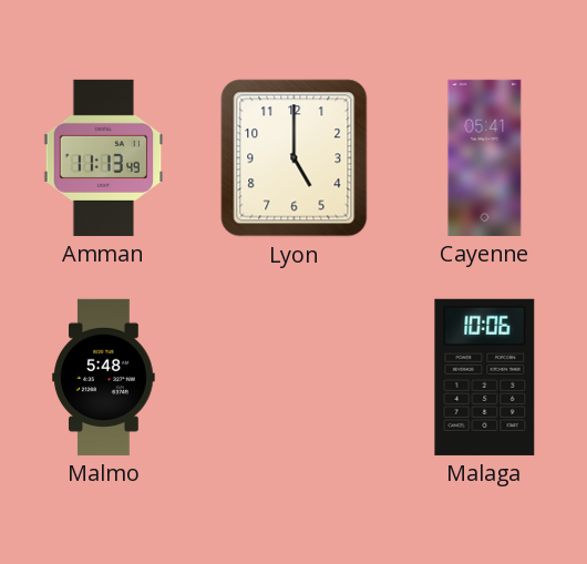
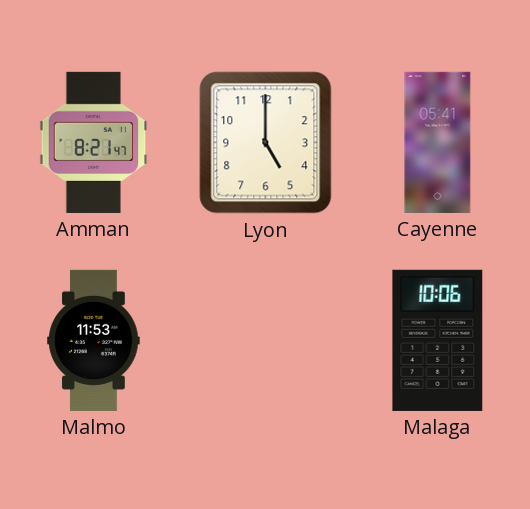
Amman: 11:13 -> 8:21
Malmo: 5:48 -> 11:53
